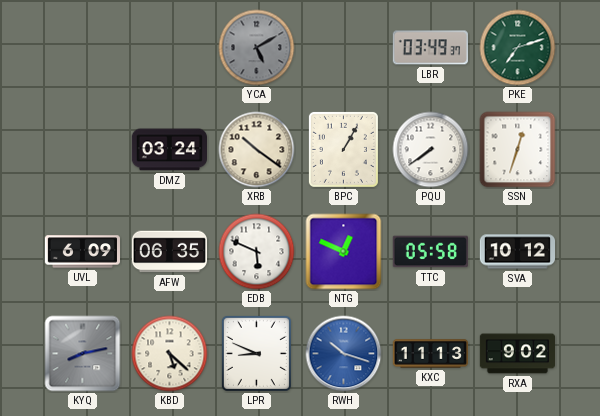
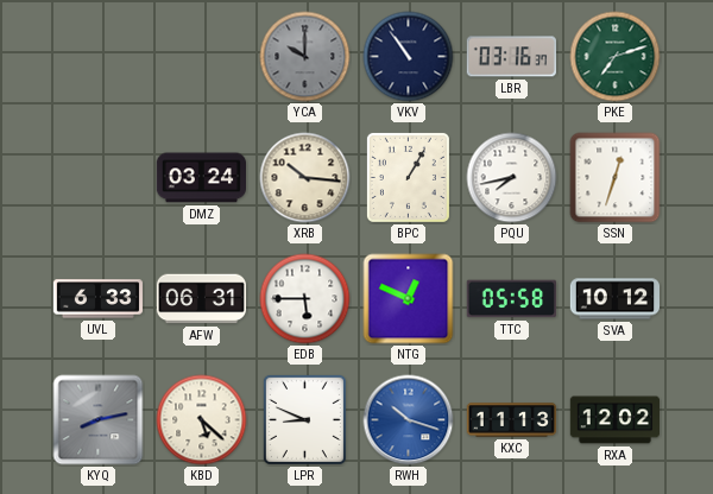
YCA: 5:10 -> 10:00
VKV: none -> 10:54
LBR: 03:49 -> 03:16
XRB: 10:21 -> 10:16
PQU: 7:39 -> 7:43
UVL: 6:09 -> 6:33
AFW: 06:35 -> 06:31
EDB: 5:49 -> 5:45
RXA: 9:02 -> 12:02
